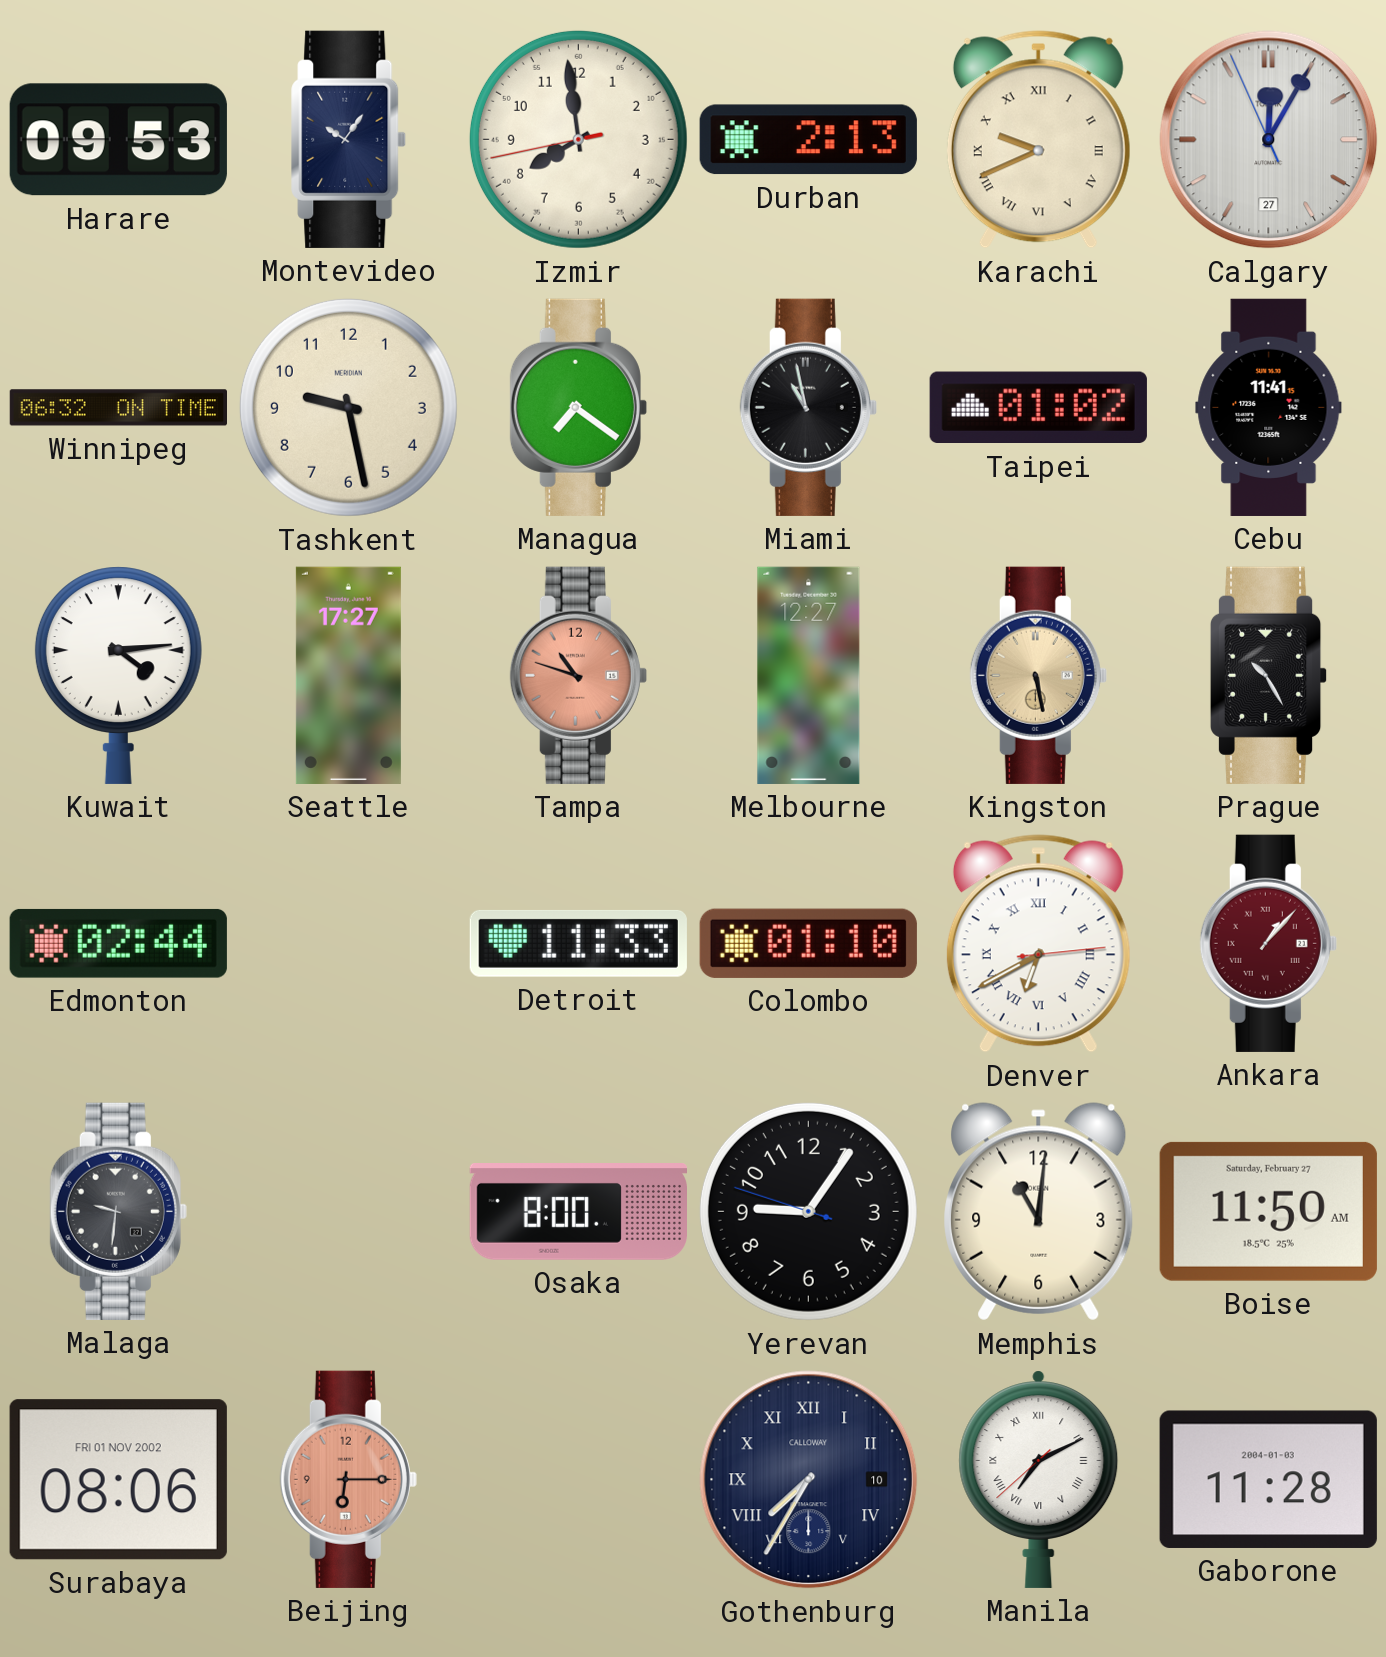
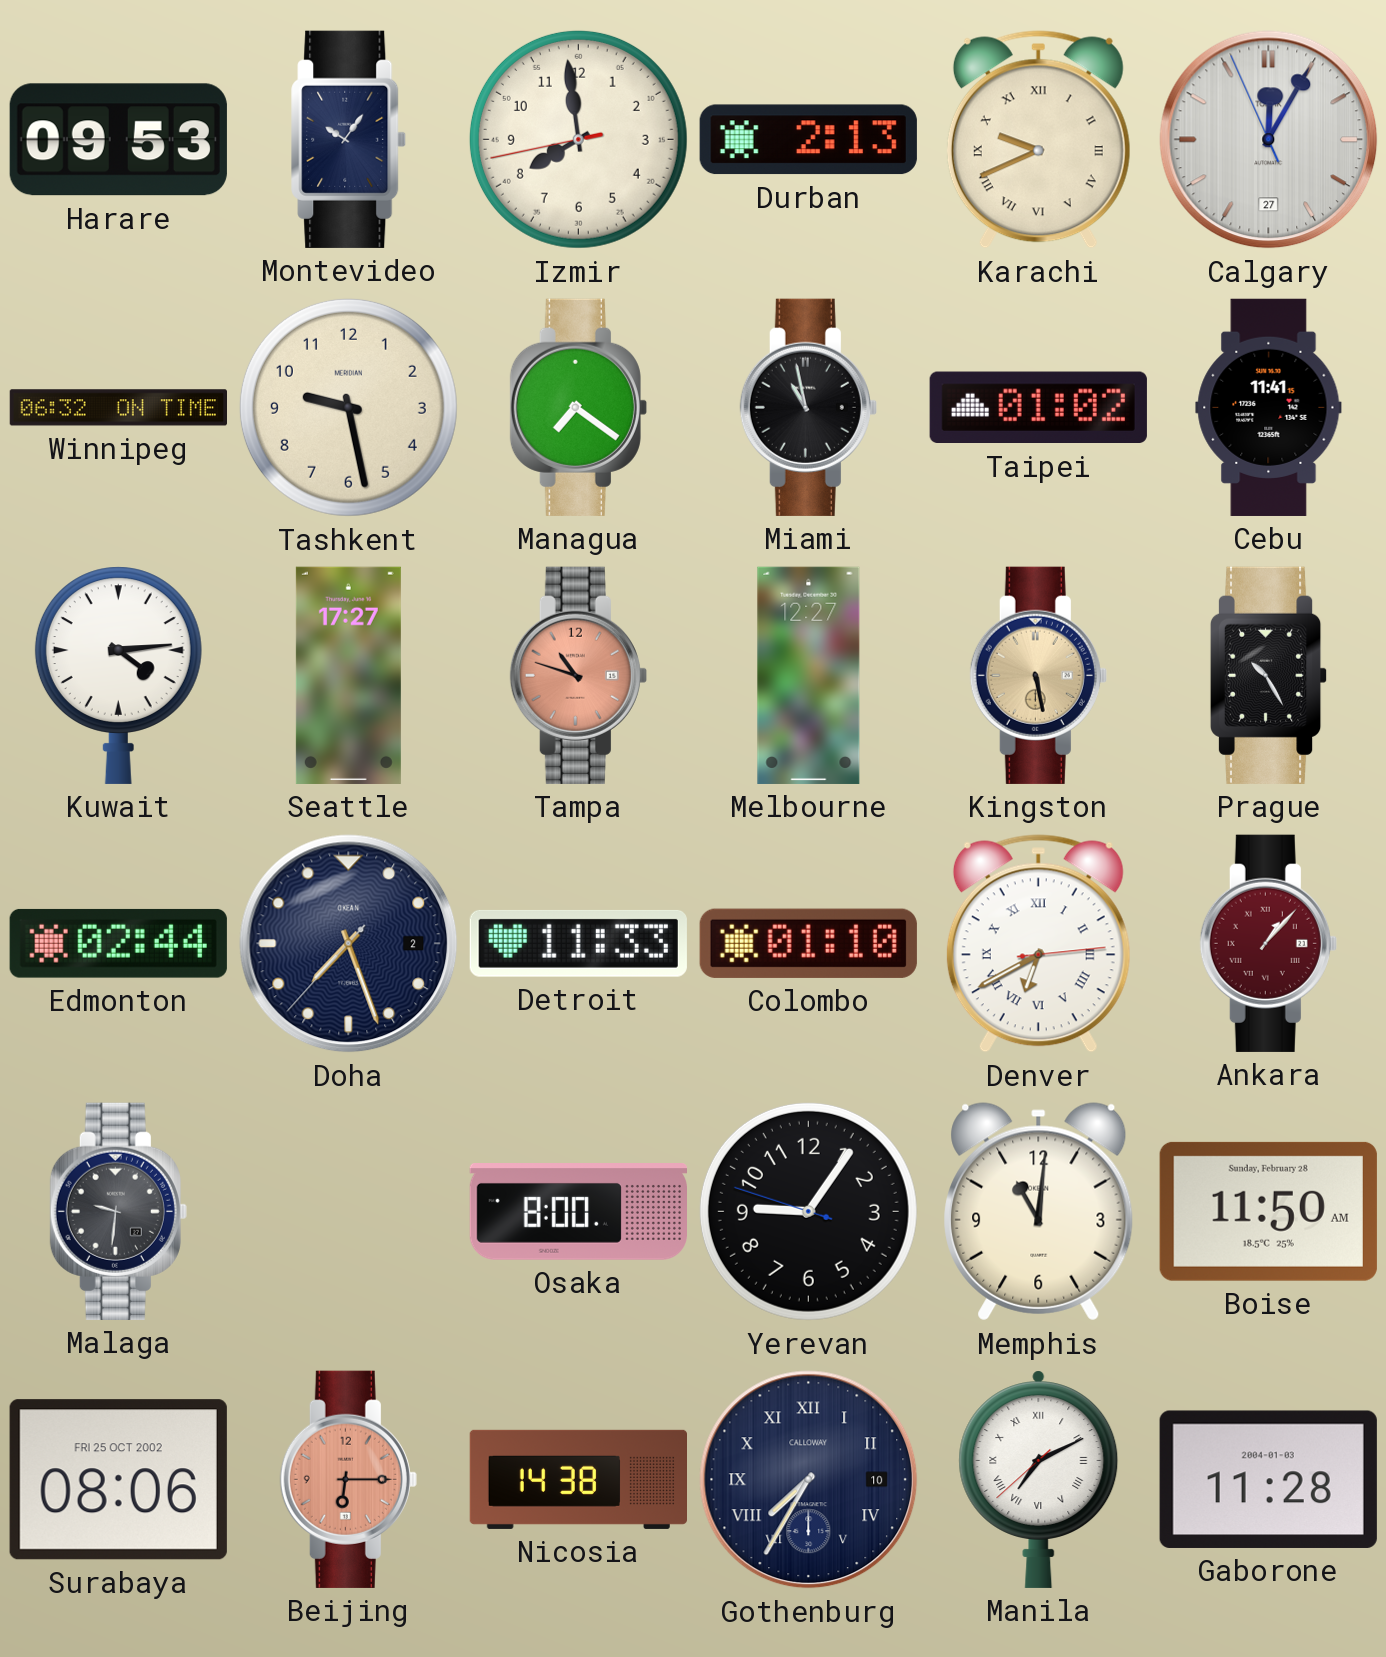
Doha: none -> 7:26
Boise date: Saturday, February 27 -> Sunday, February 28
Surabaya date: FRI 01 NOV 2002 -> FRI 25 OCT 2002
Nicosia: none -> 14:38
